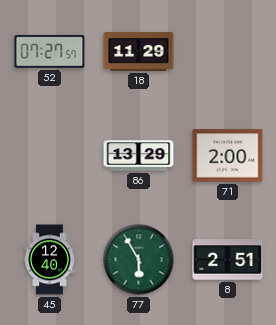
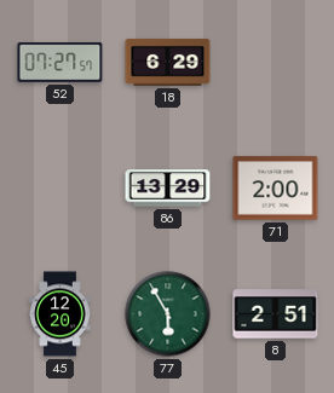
18: 11:29 -> 6:29
45: 12:40 -> 12:20
